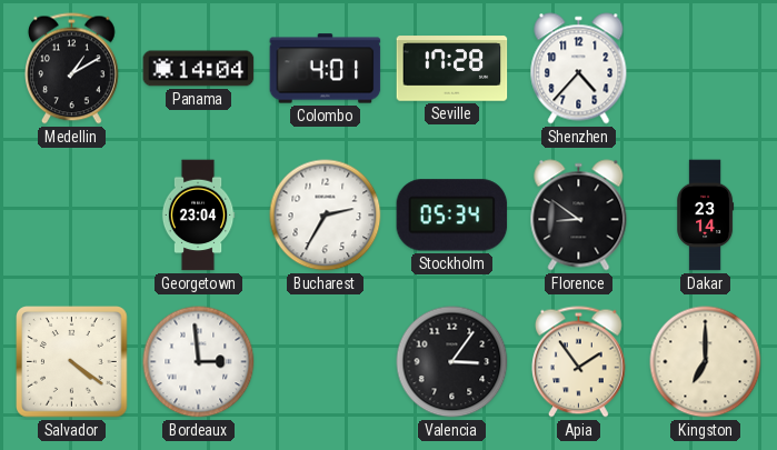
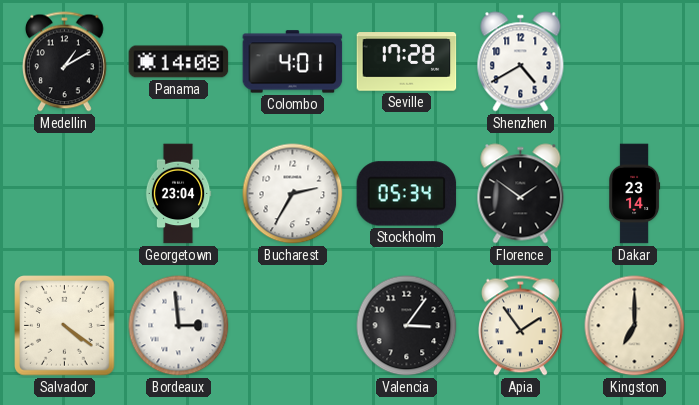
Panama: 14:04 -> 14:08
Shenzhen: 4:37 -> 4:40
Florence: 8:51 -> 1:51
